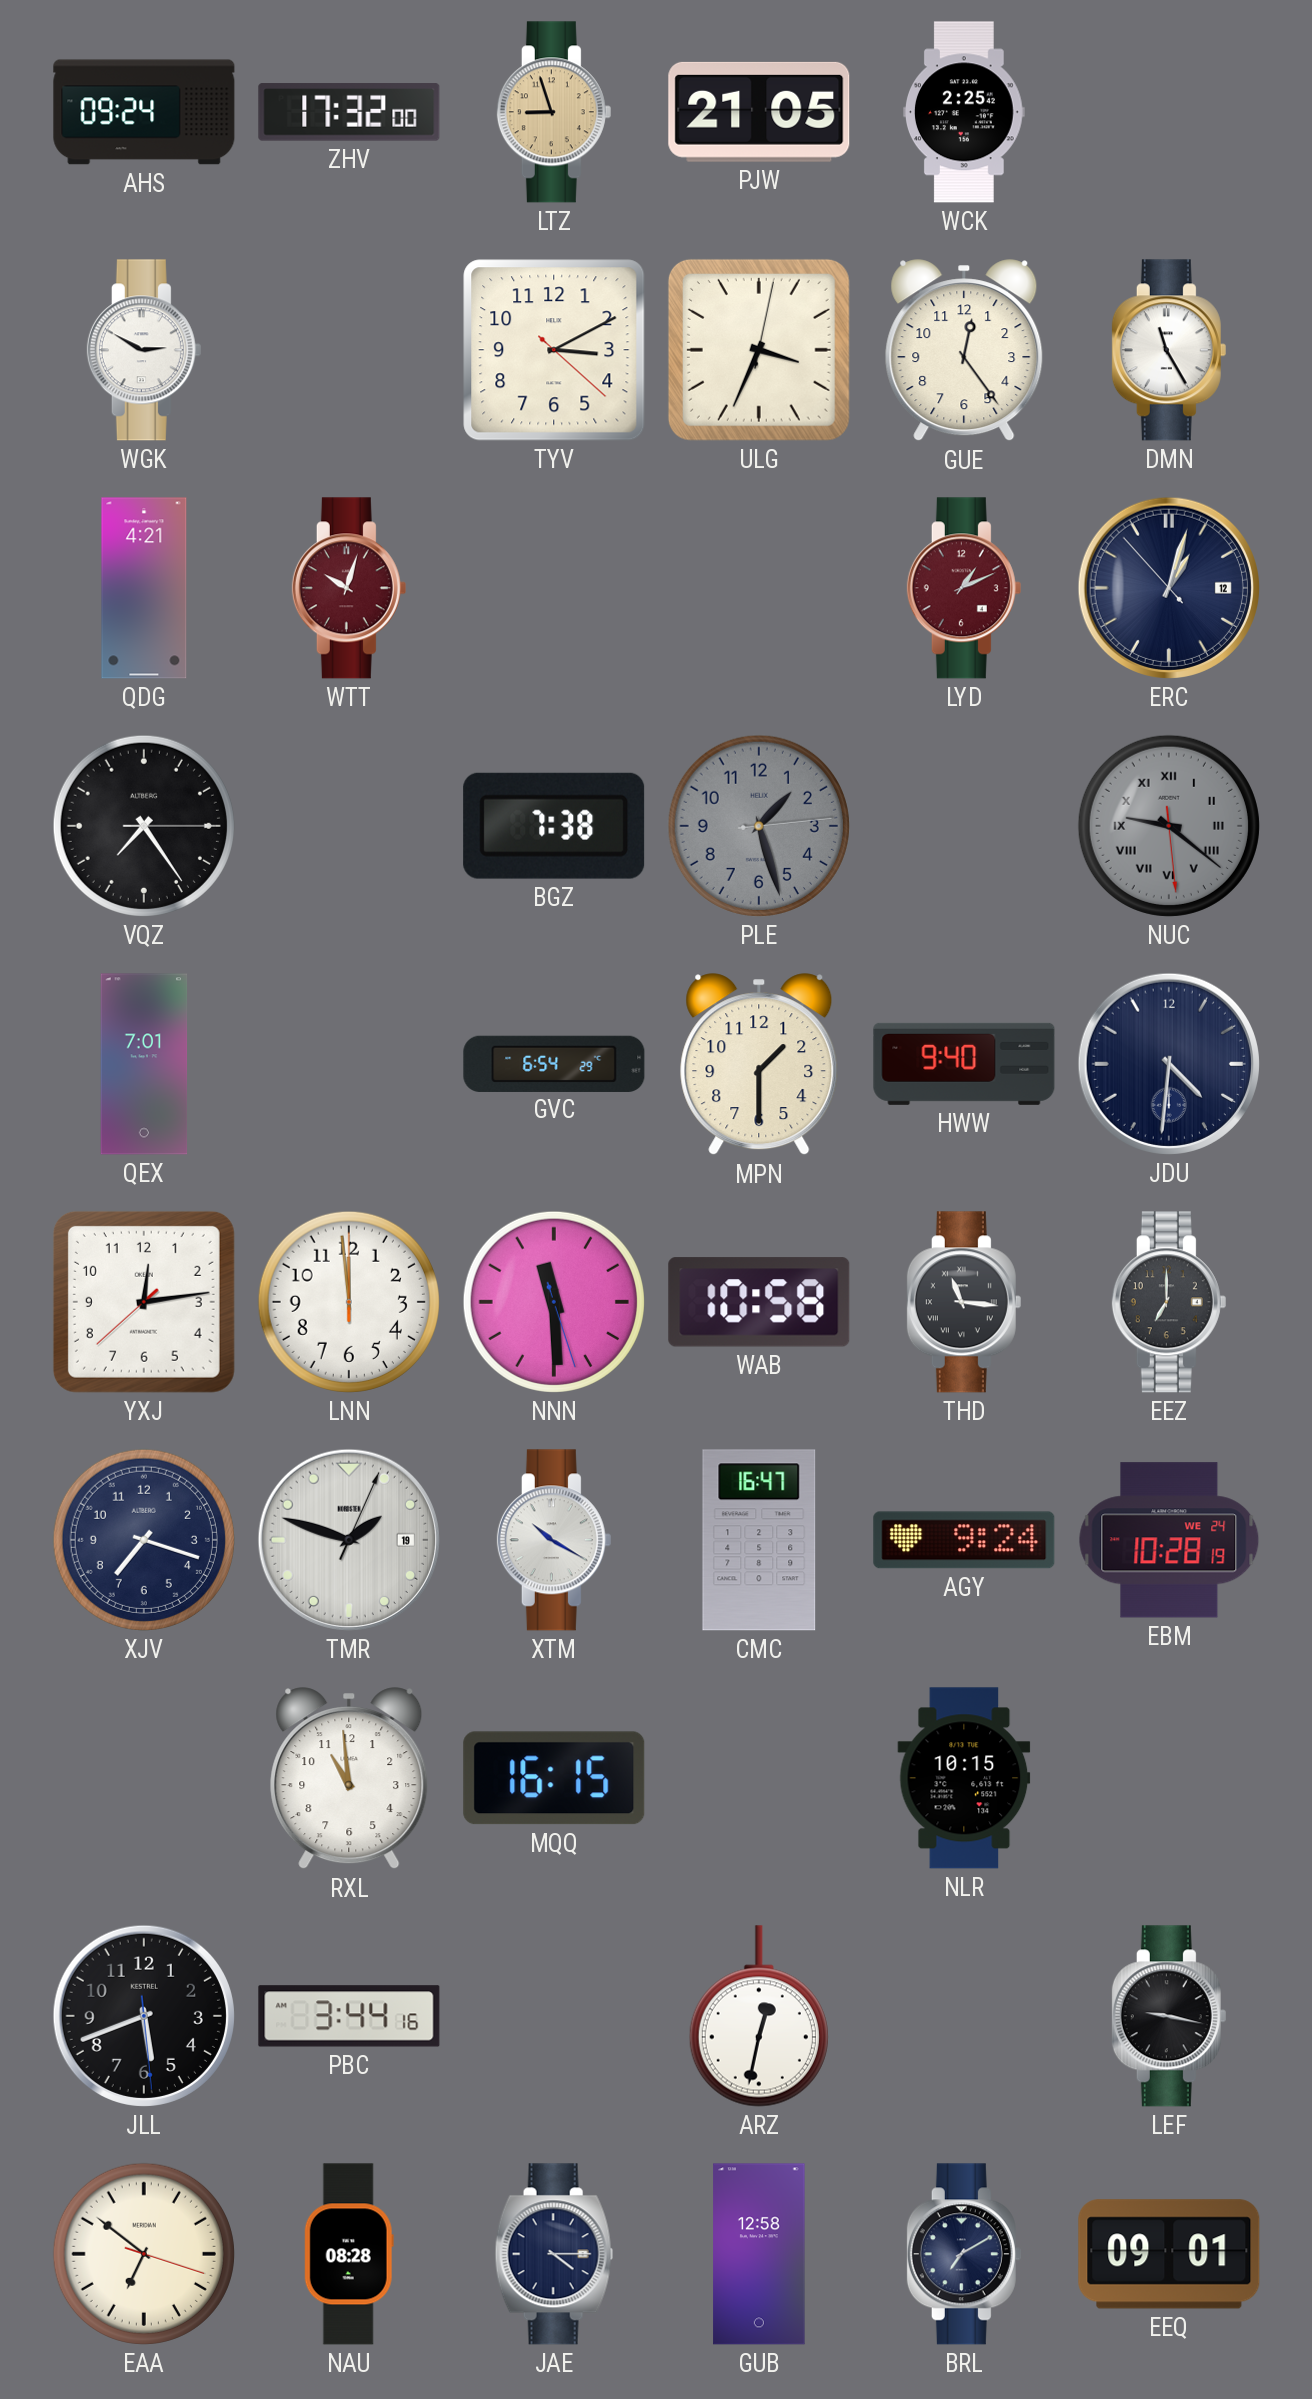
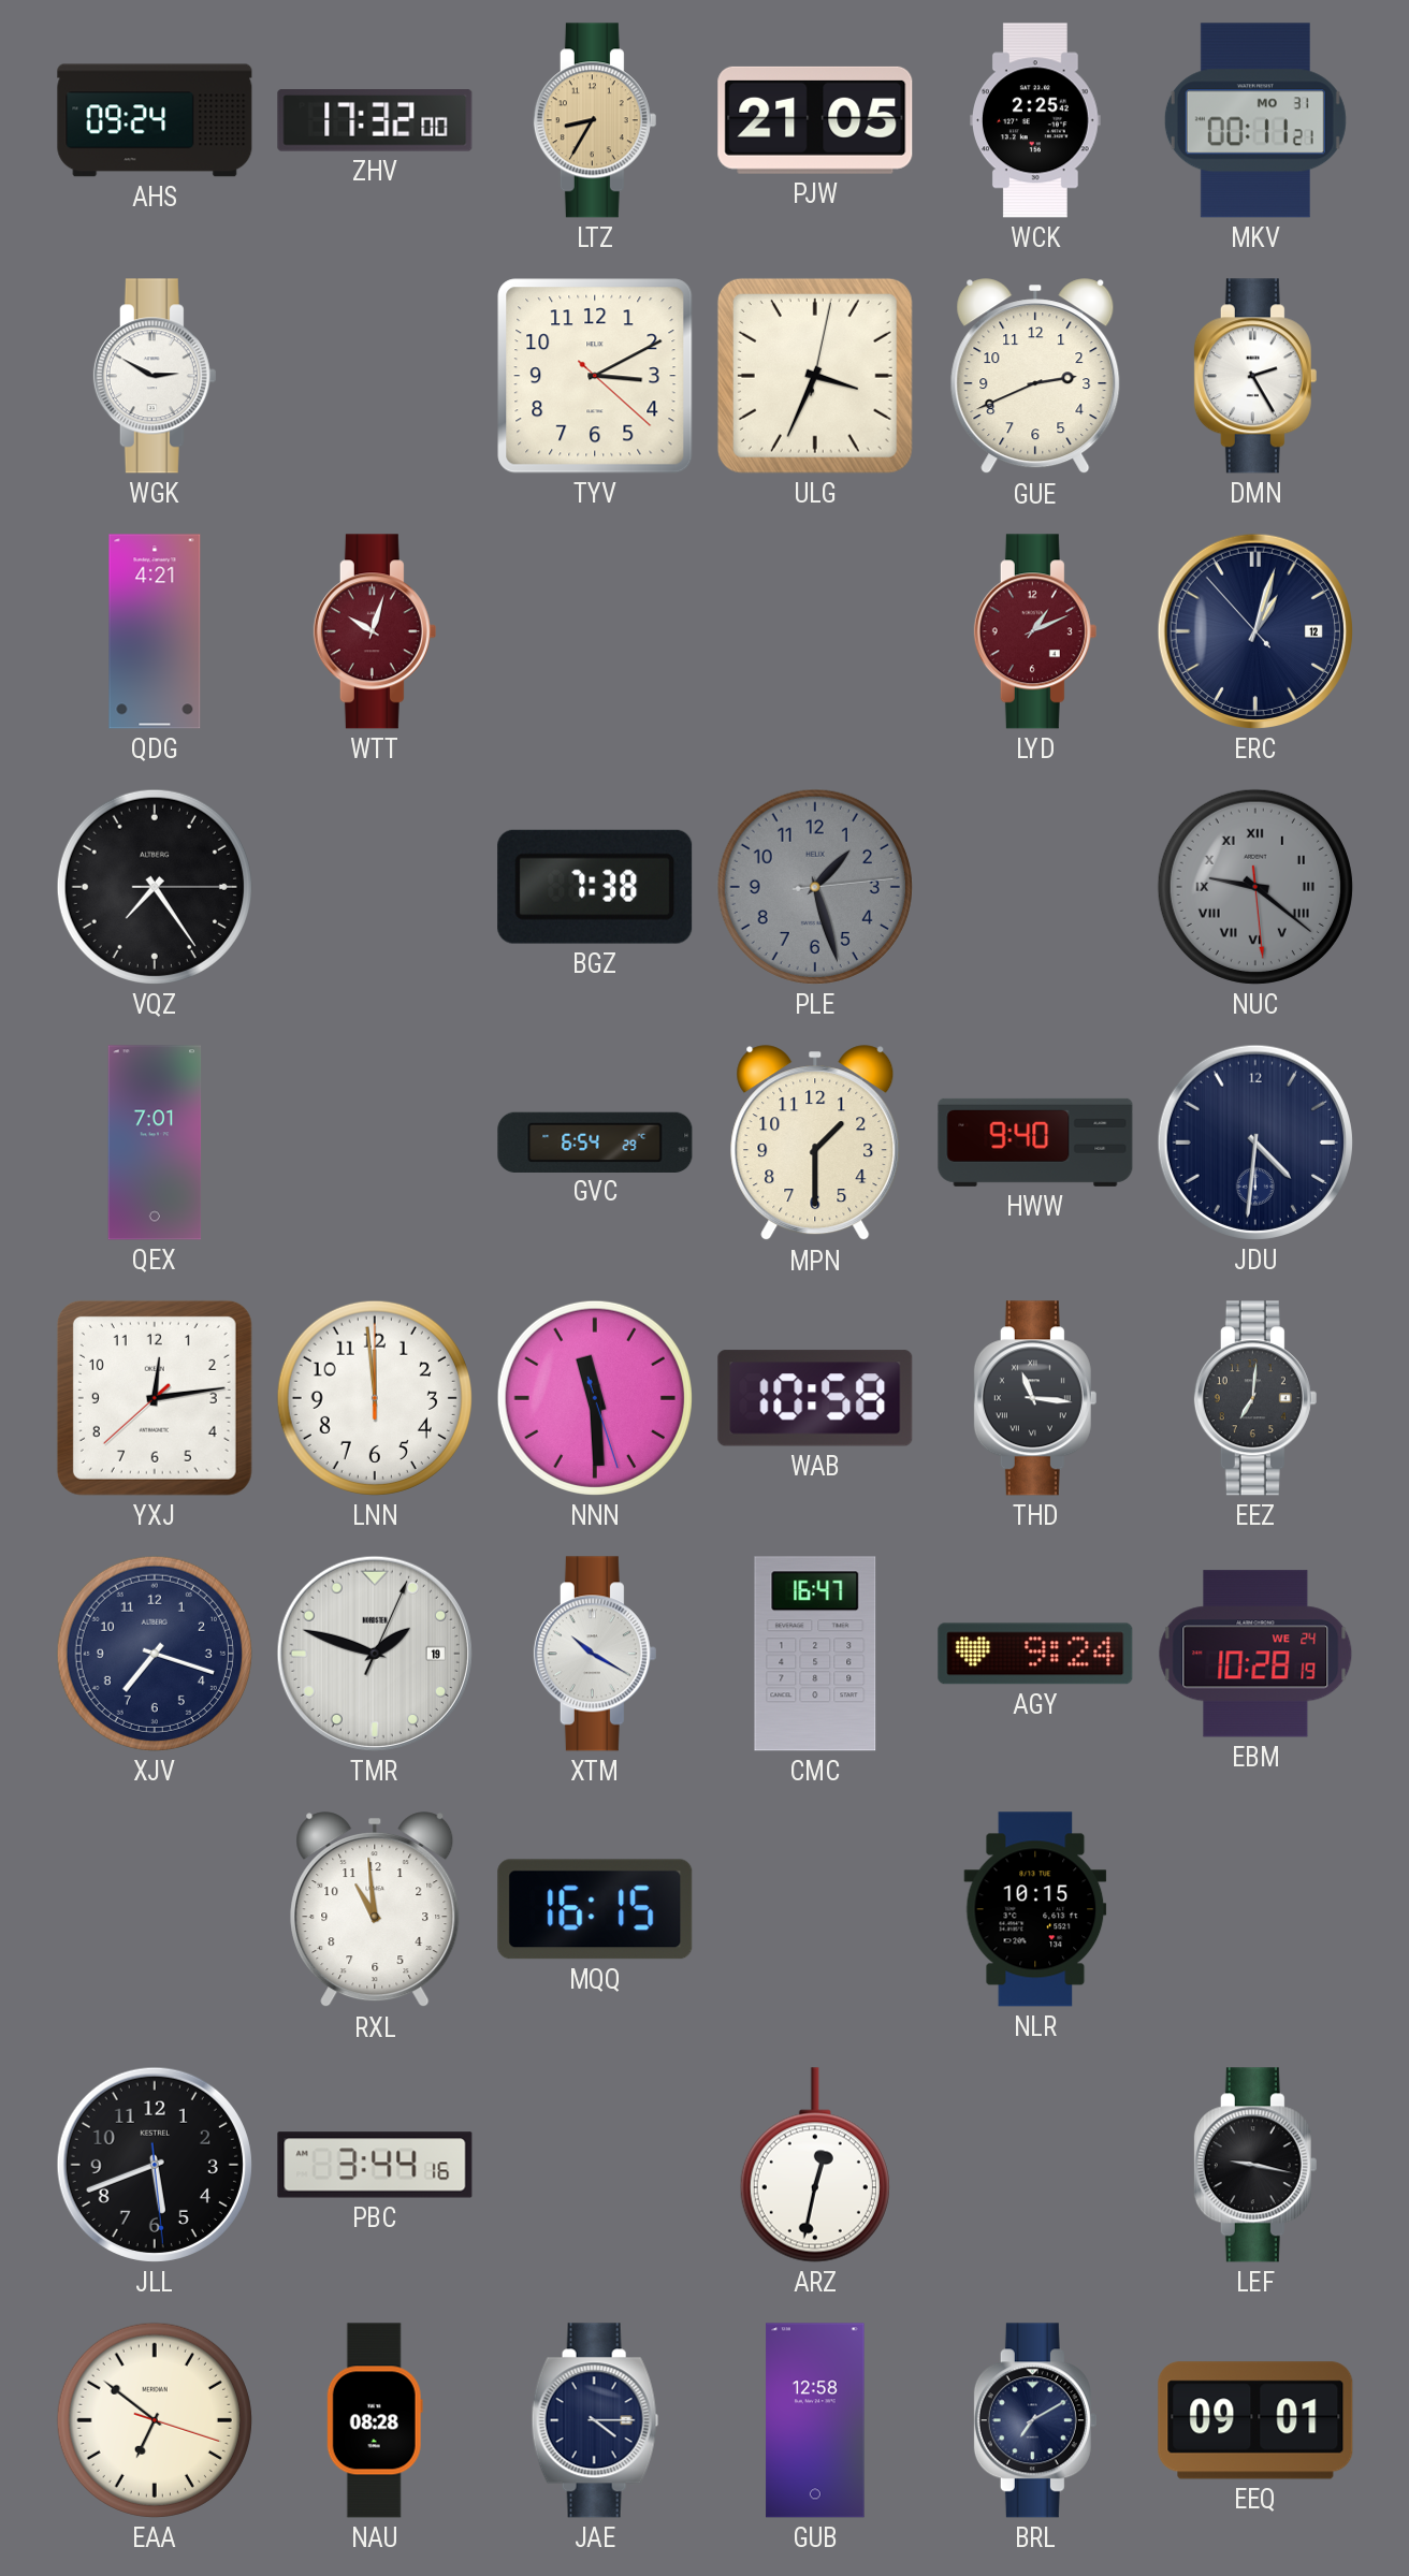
LTZ: 8:57 -> 8:35
MKV: none -> 00:11
GUE: 12:24 -> 2:41
DMN: 11:25 -> 2:25
EEZ: 7:00 -> 7:01
